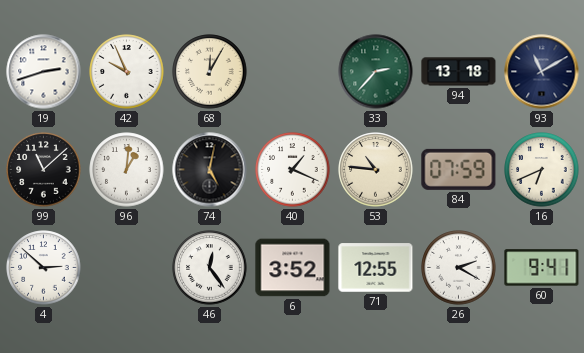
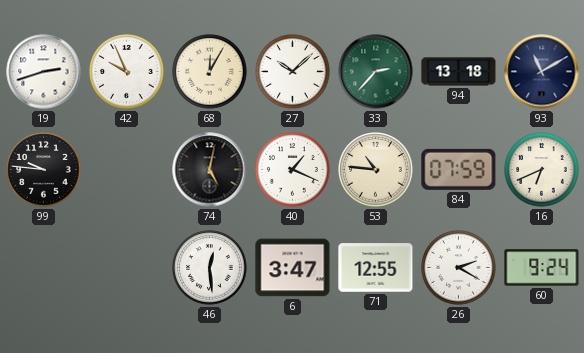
27: none -> 10:08
99: 11:08 -> 9:46
96: 1:01 -> none
4: 2:52 -> none
46: 12:24 -> 12:29
6: 3:52 -> 3:47
60: 9:41 -> 9:24
